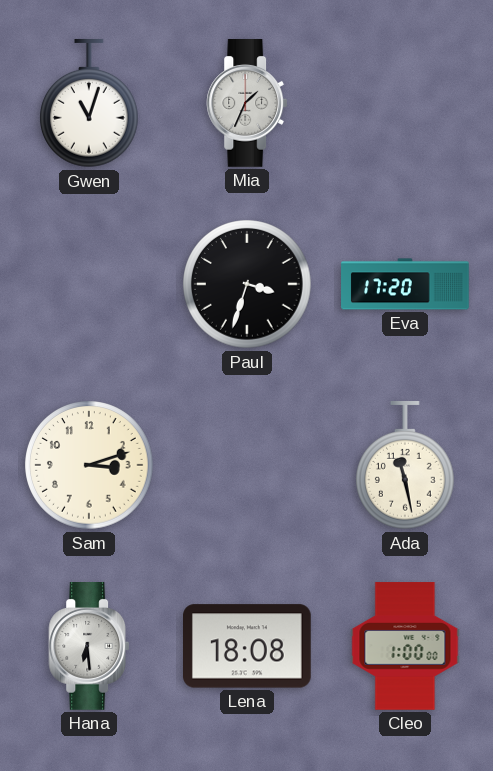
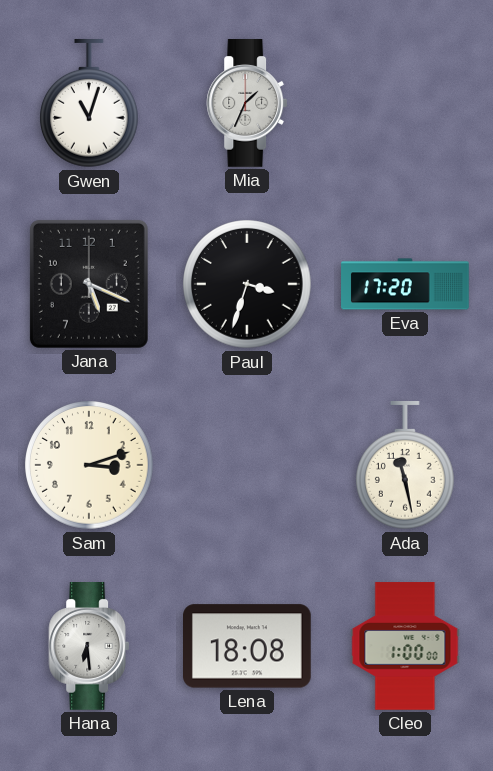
Jana: none -> 5:19
